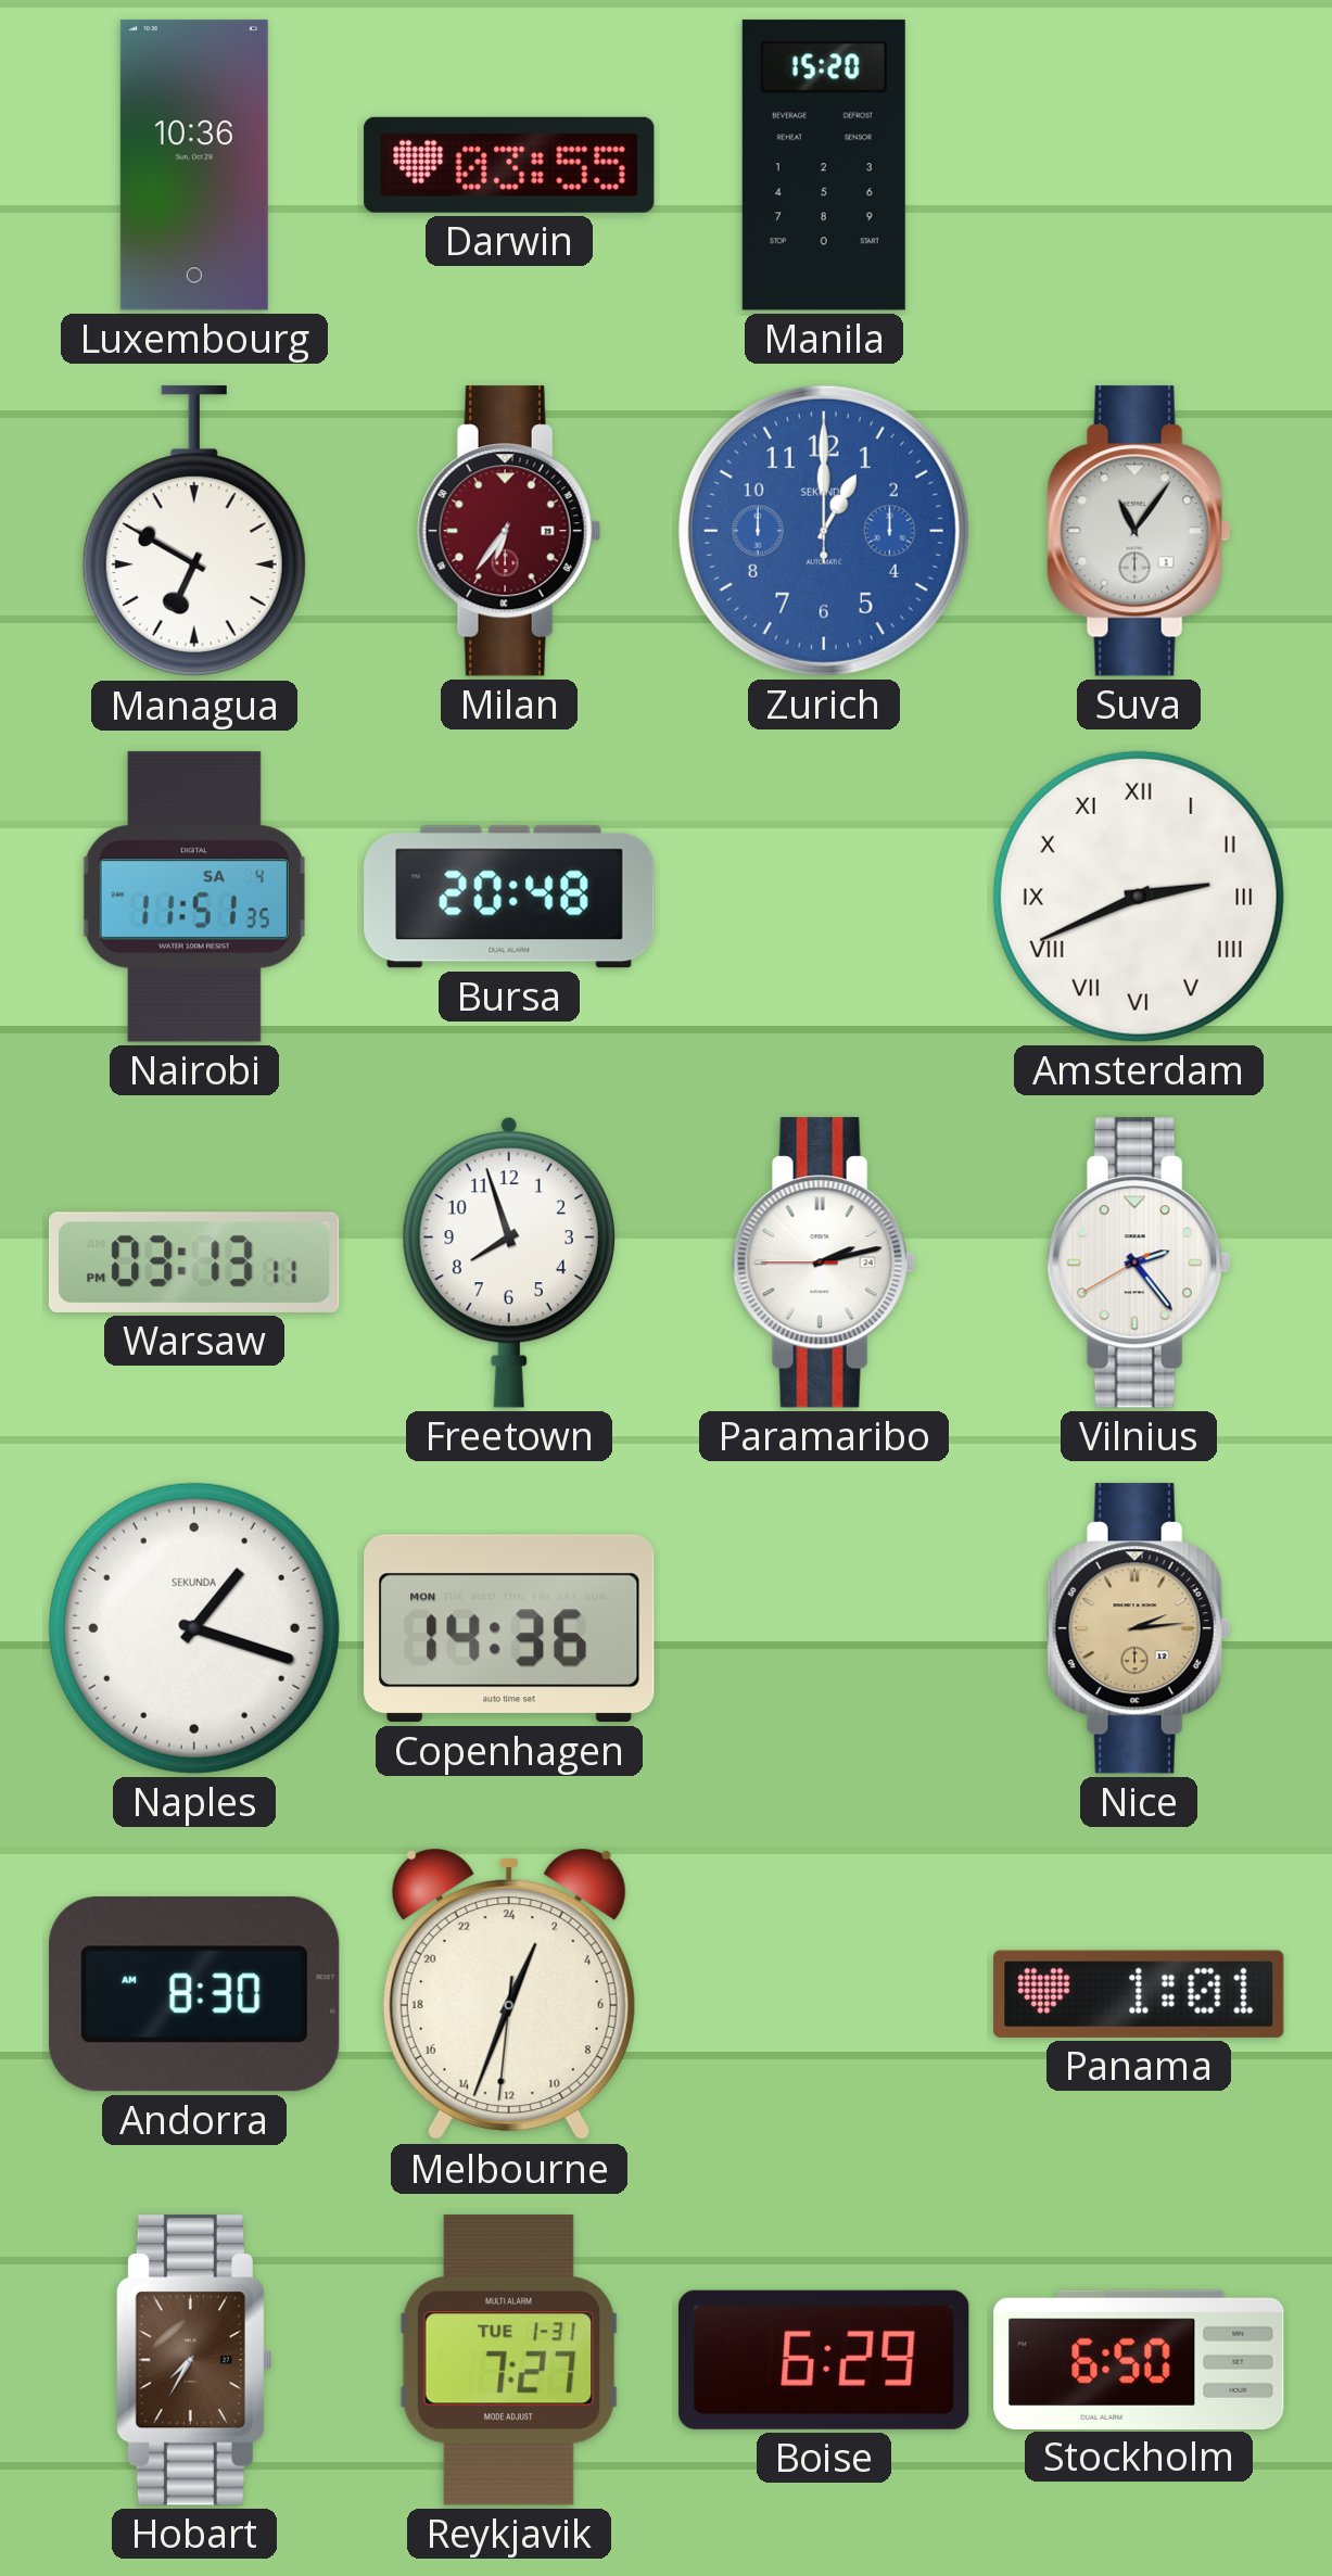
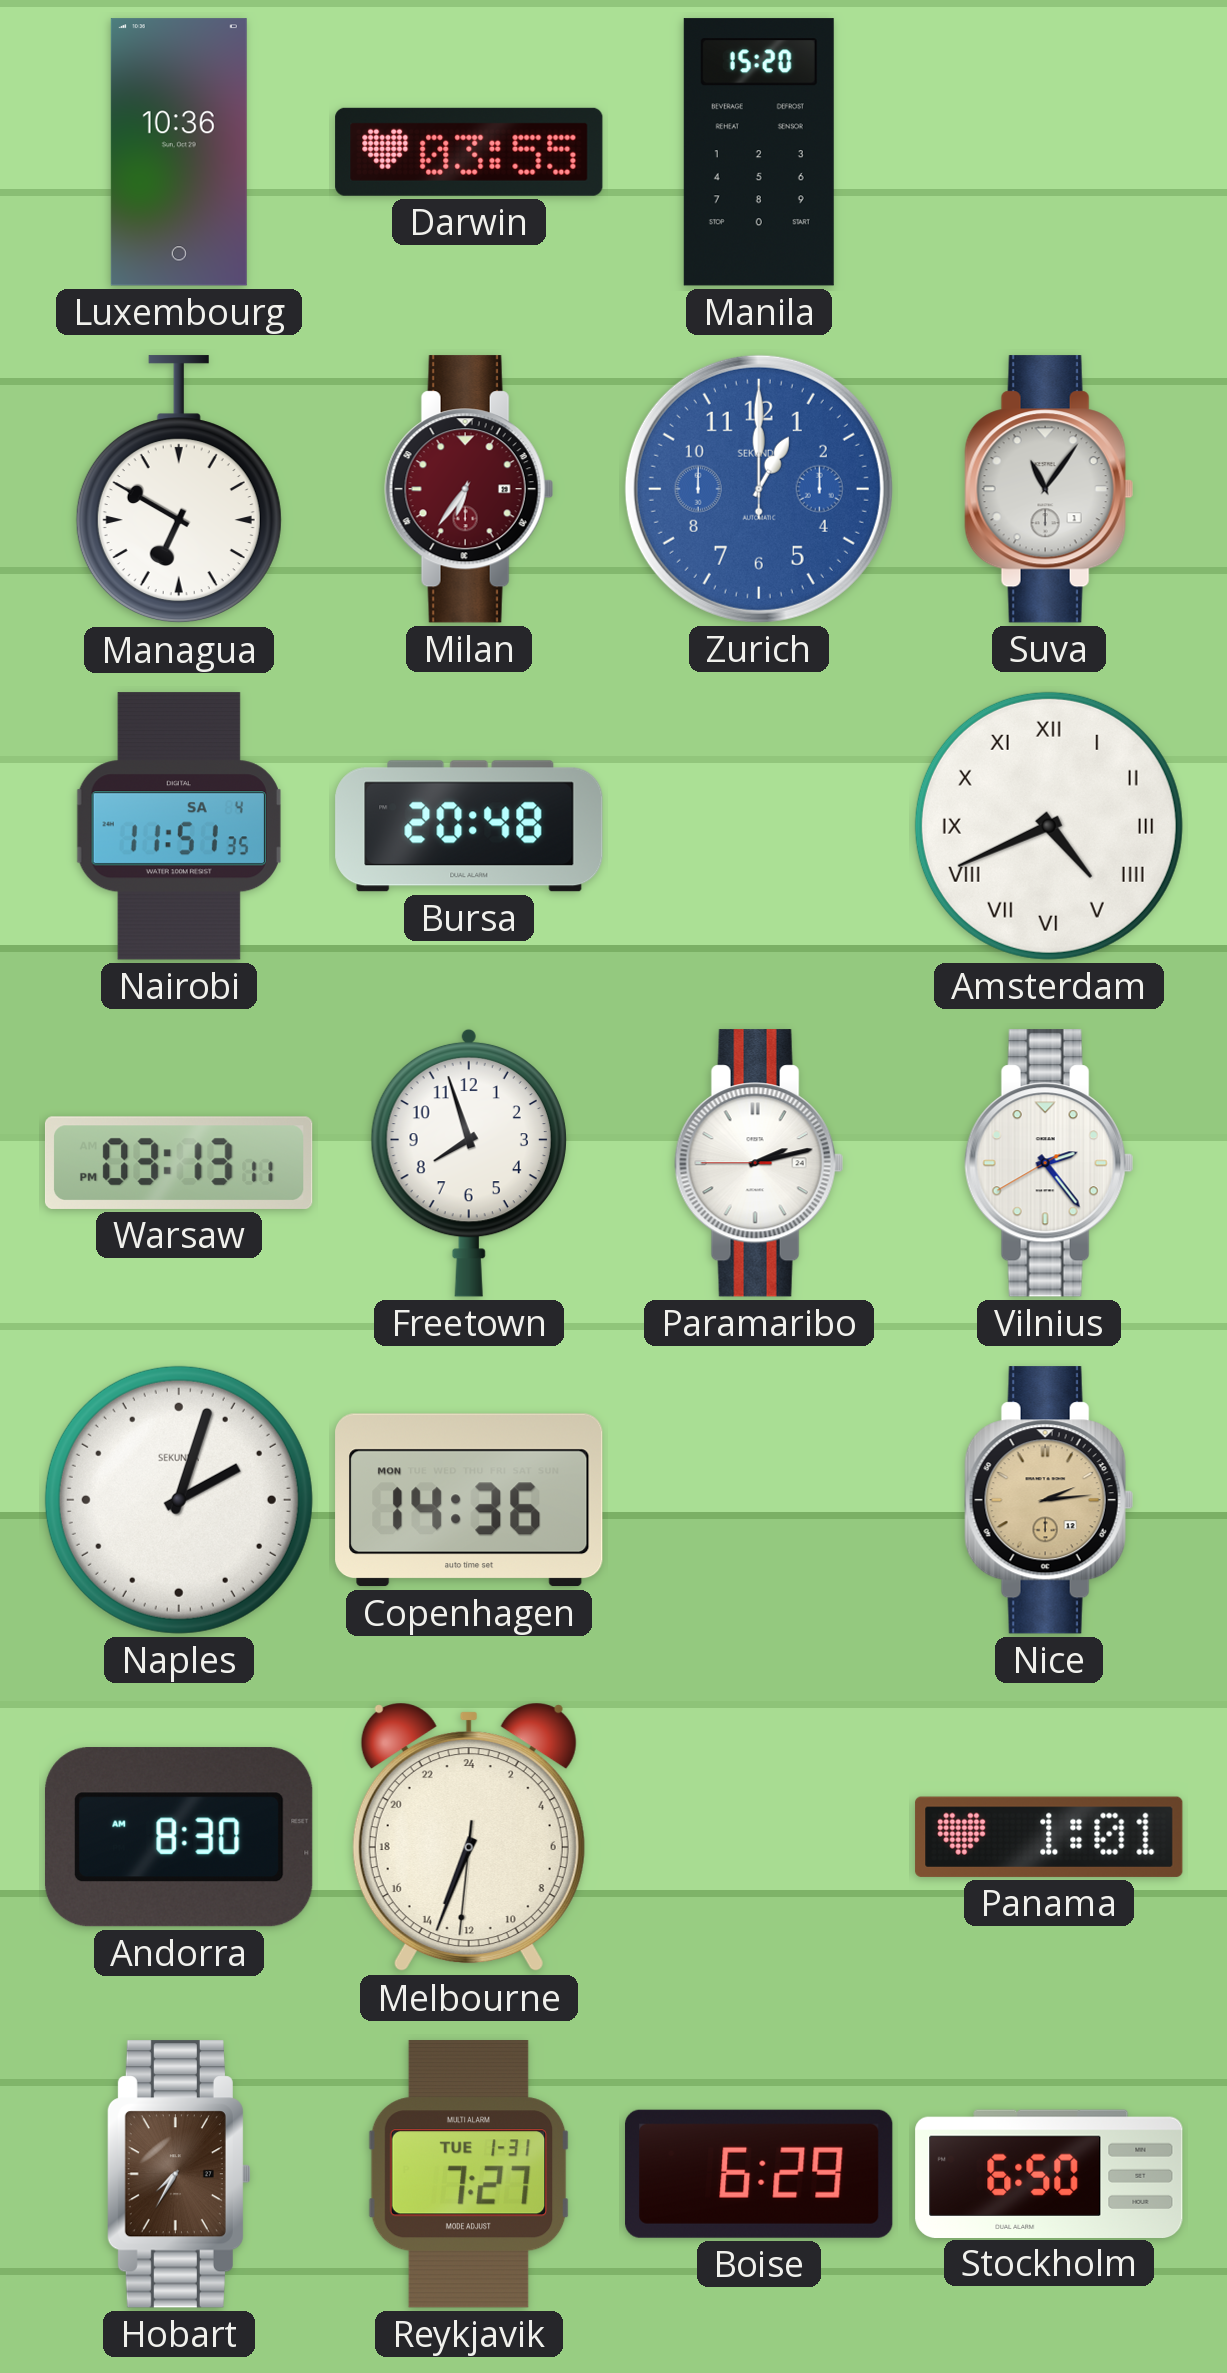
Amsterdam: 2:41 -> 4:41
Naples: 1:18 -> 2:03
Melbourne: 1:33 -> 13:33
